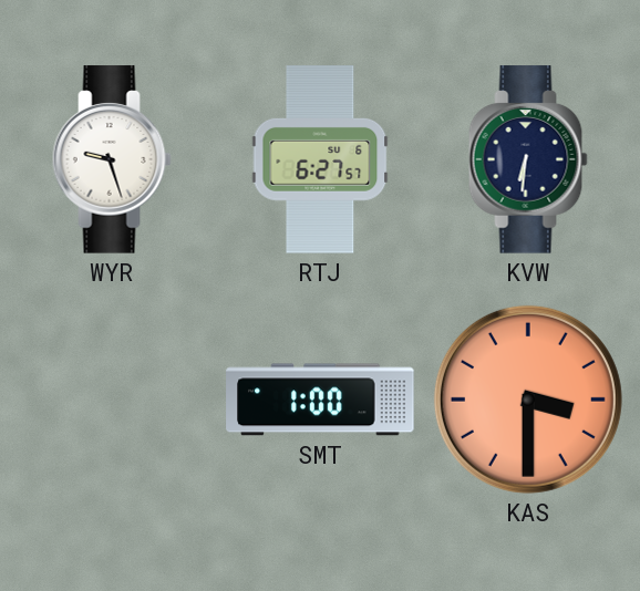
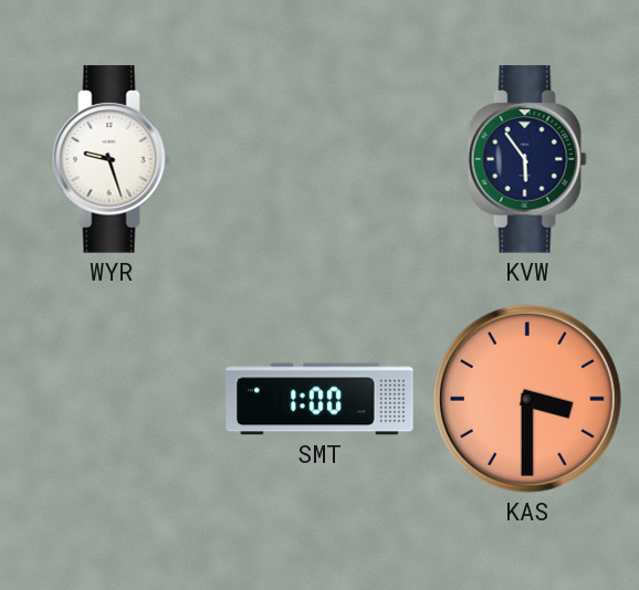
RTJ: 6:27 -> none
KVW: 6:31 -> 5:54
